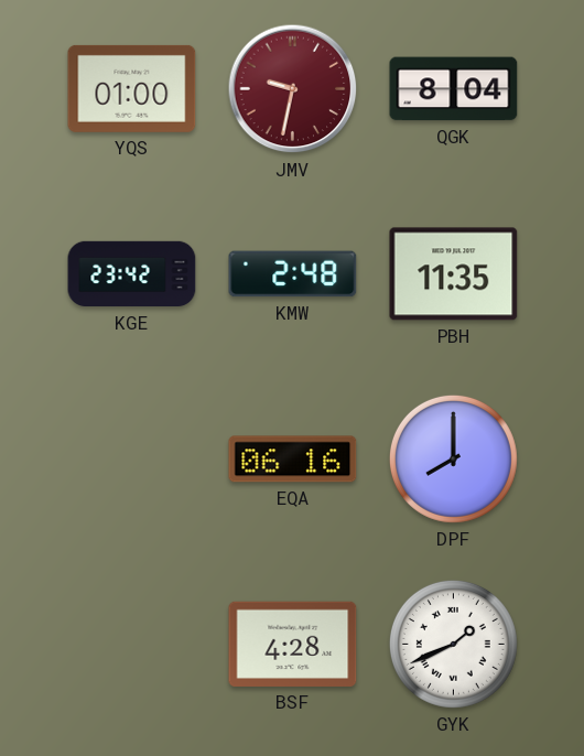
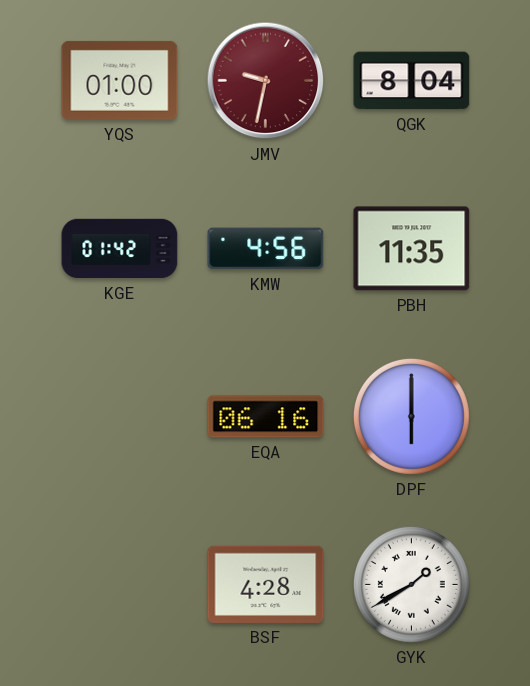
KGE: 23:42 -> 01:42
KMW: 2:48 -> 4:56
DPF: 8:00 -> 6:00
GYK: 1:41 -> 1:40
